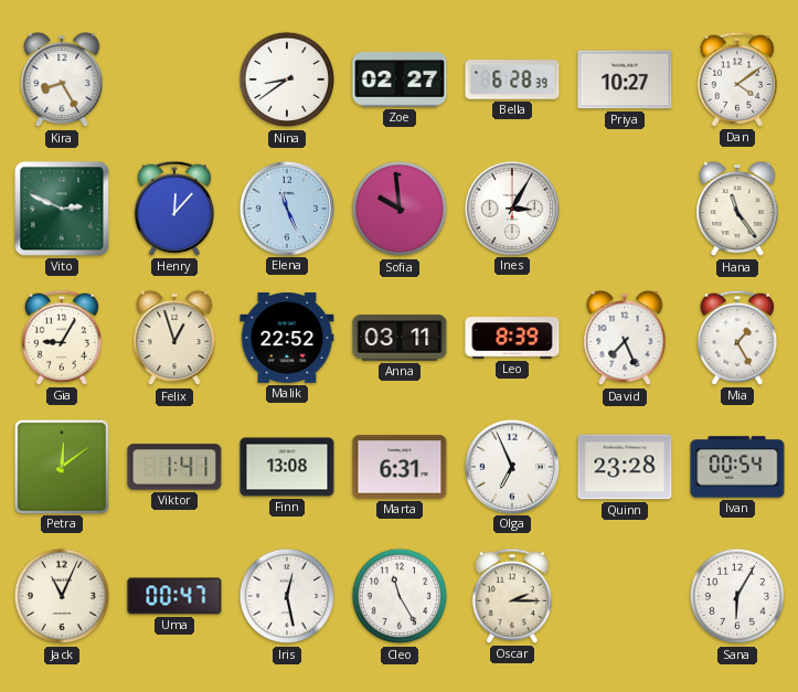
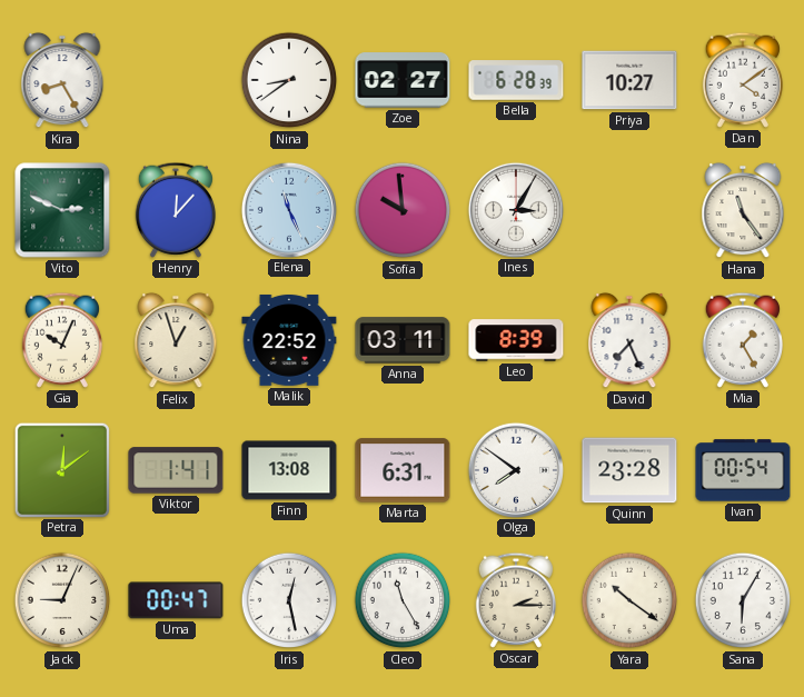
Gia: 9:05 -> 10:04
Olga: 6:56 -> 7:51
Jack: 11:04 -> 9:04
Yara: none -> 10:21
